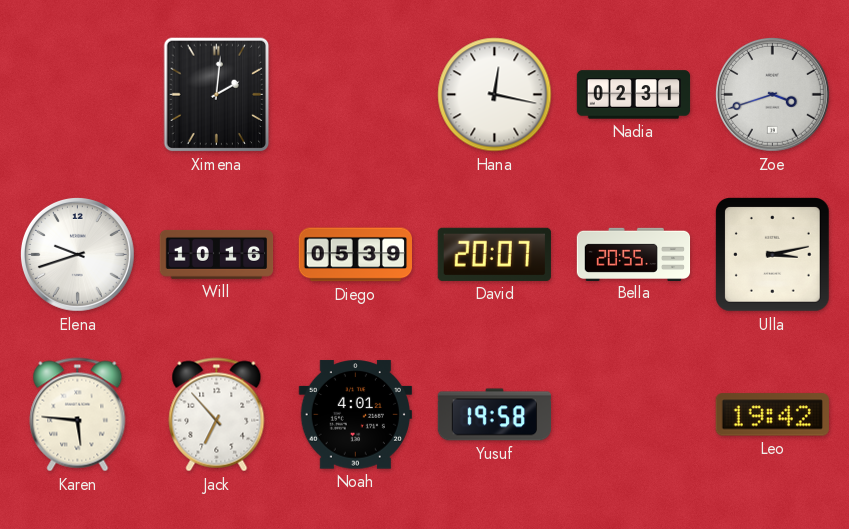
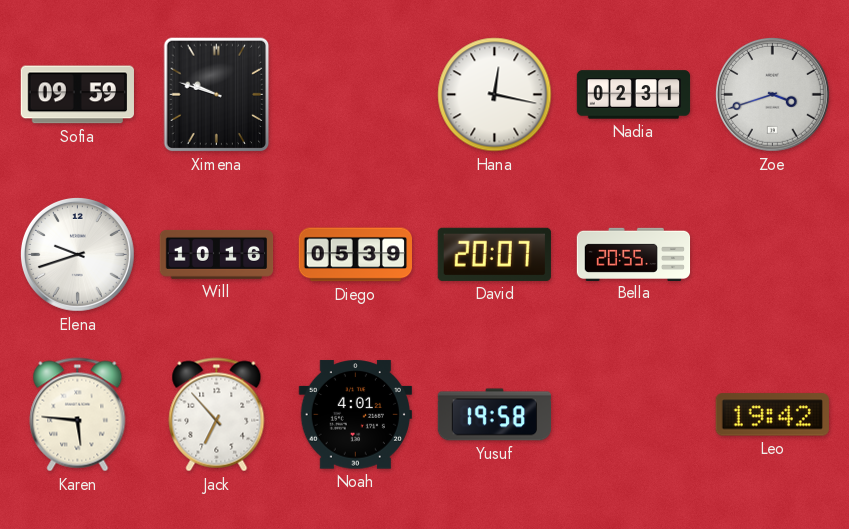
Sofia: none -> 09:59
Ximena: 2:01 -> 9:48
Ulla: 3:13 -> none
